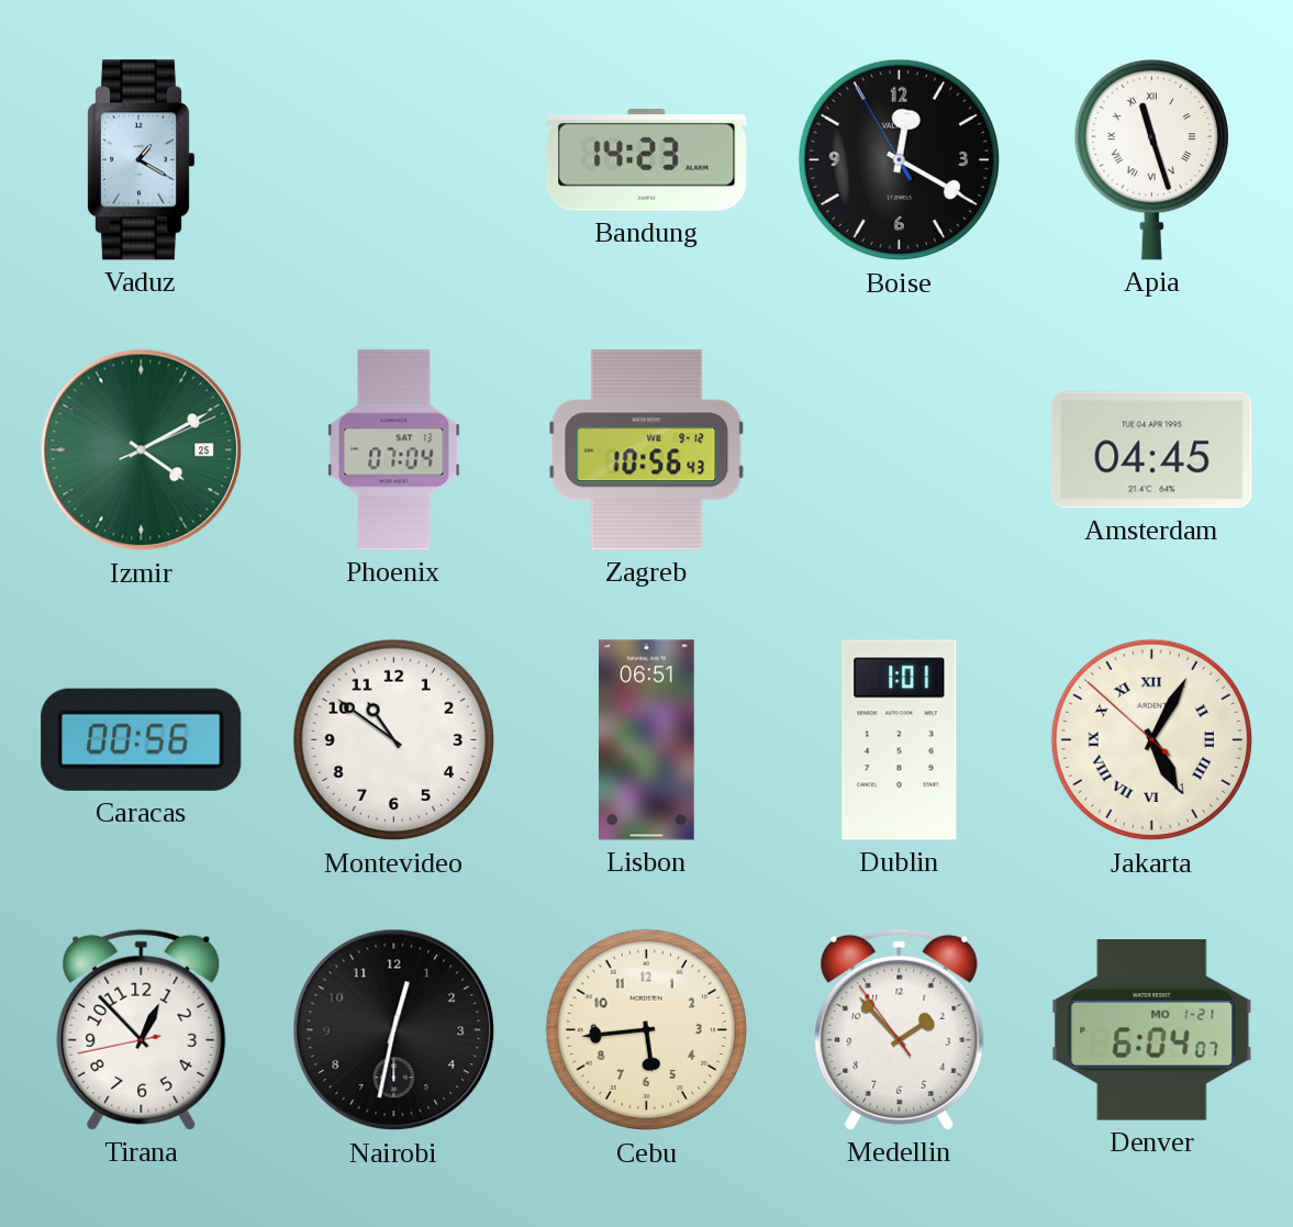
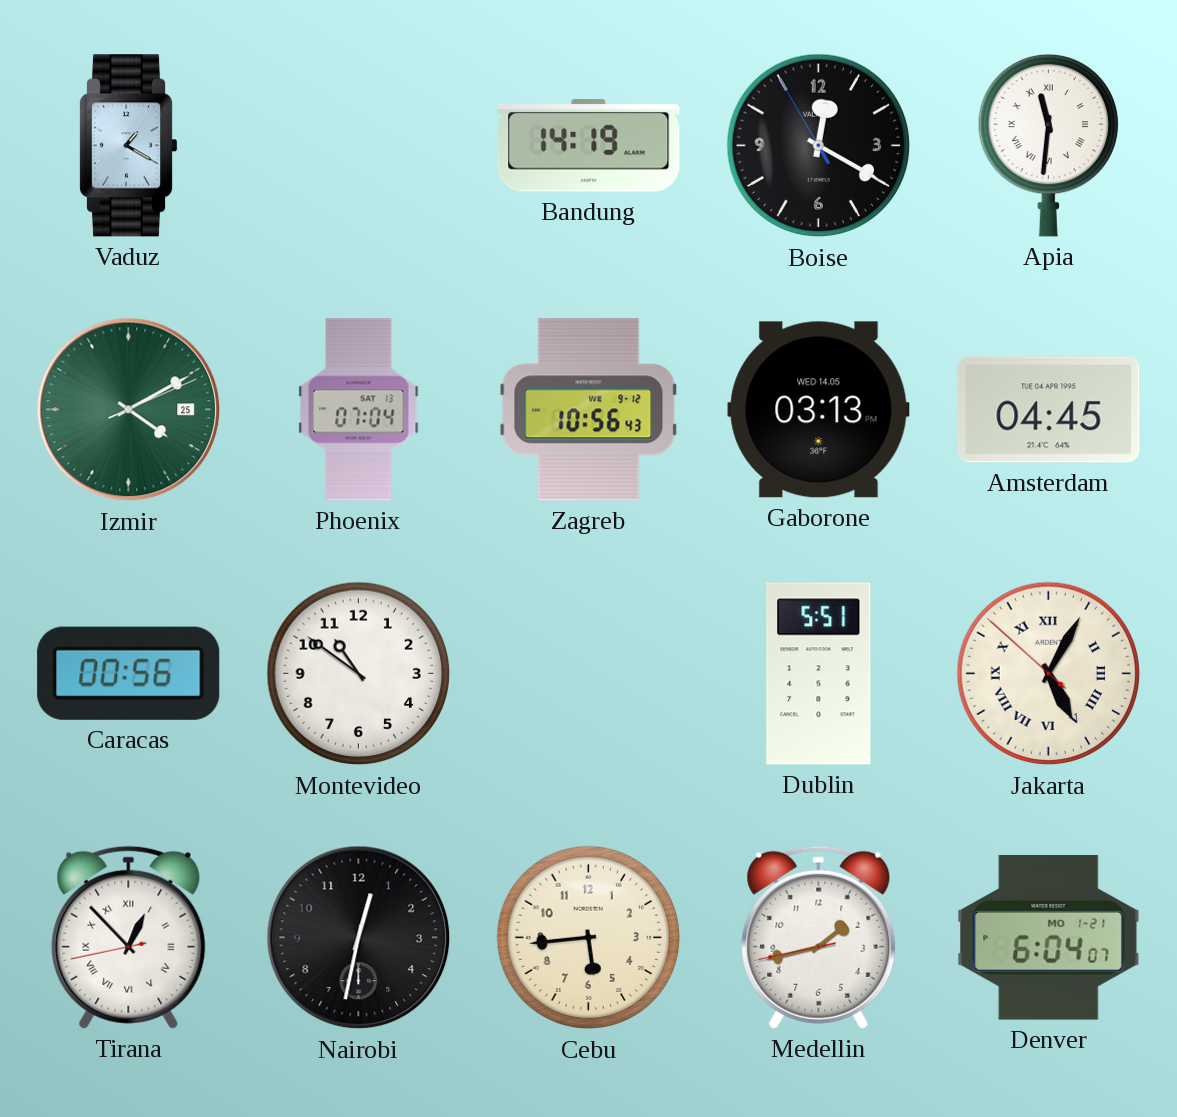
Bandung: 14:23 -> 14:19
Apia: 11:27 -> 11:31
Gaborone: none -> 03:13
Lisbon: 06:51 -> none
Dublin: 1:01 -> 5:51
Tirana numerals: Arabic -> Roman
Medellin: 1:52 -> 1:42
